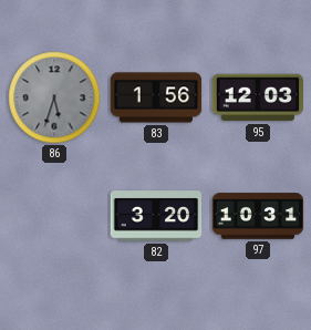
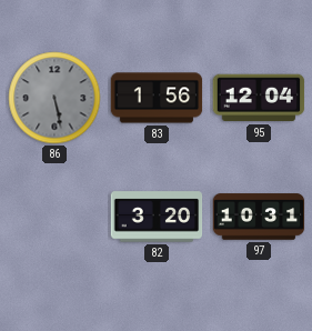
86: 5:33 -> 5:28
95: 12:03 -> 12:04
